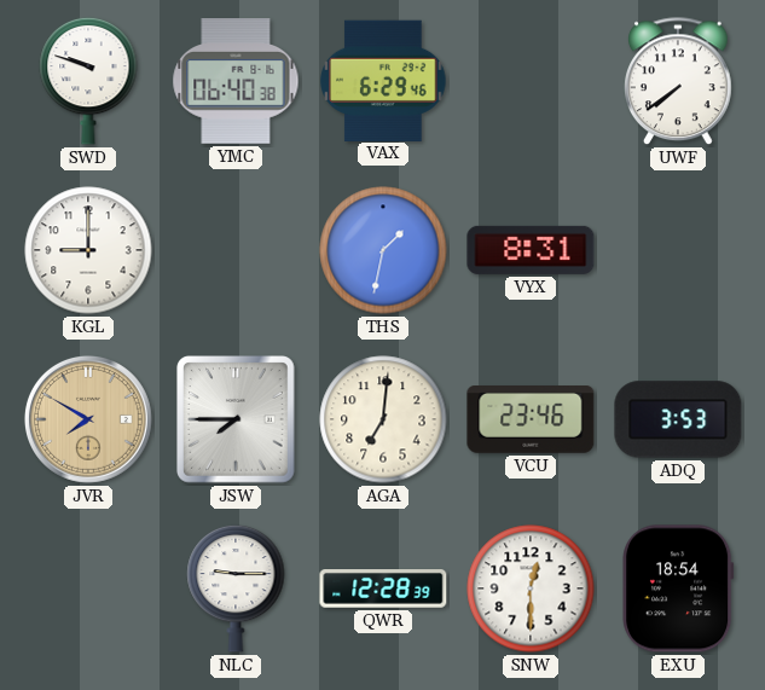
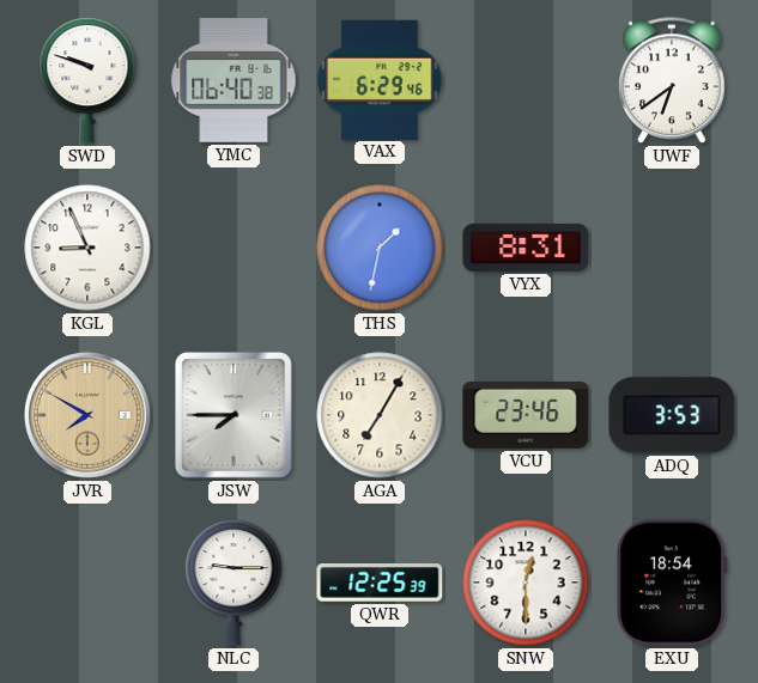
UWF: 7:39 -> 6:39
KGL: 9:00 -> 8:56
AGA: 7:01 -> 7:05
QWR: 12:28 -> 12:25
